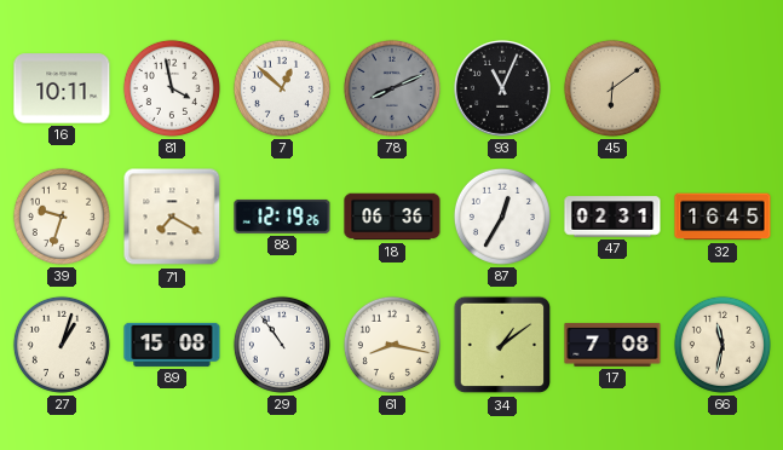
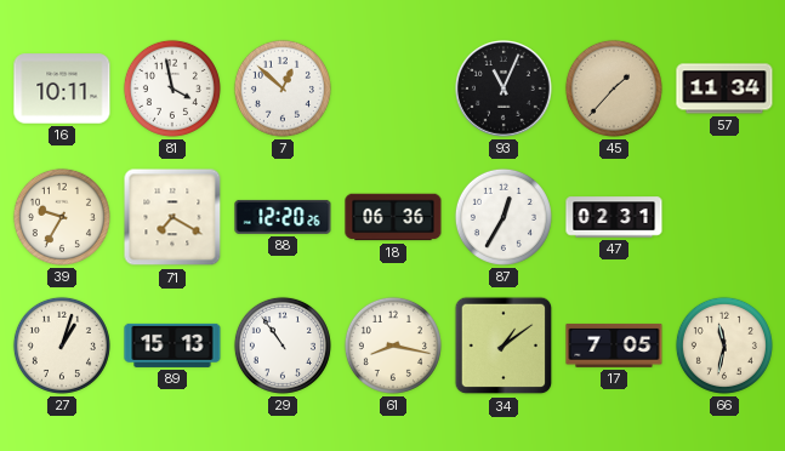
78: 8:11 -> none
45: 6:09 -> 1:37
57: none -> 11:34
39: 9:33 -> 9:35
88: 12:19 -> 12:20
32: 16:45 -> none
89: 15:08 -> 15:13
17: 7:08 -> 7:05
